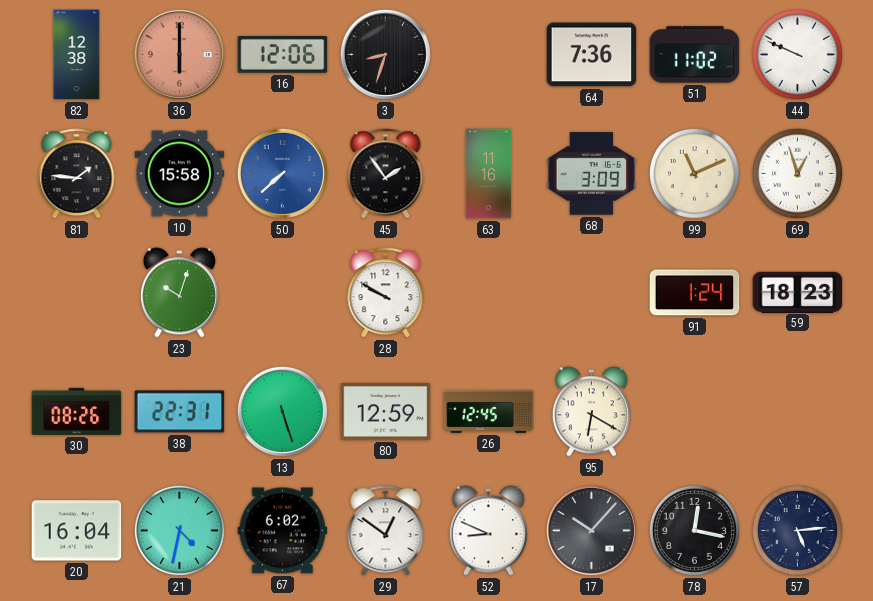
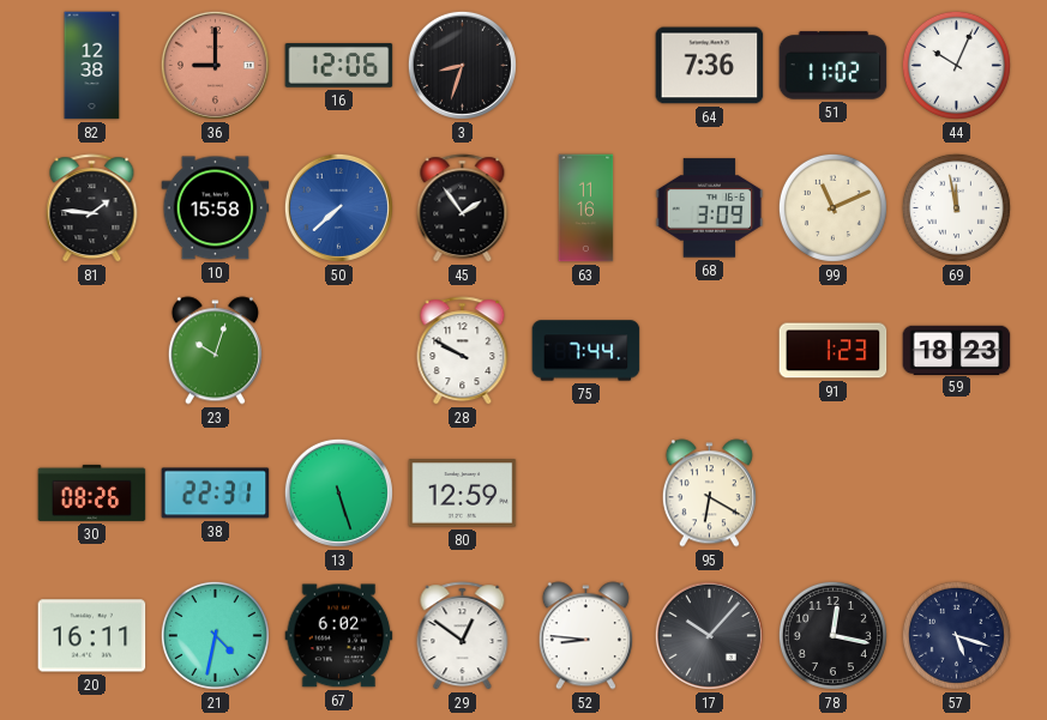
36: 6:00 -> 9:00
44: 9:49 -> 10:04
69: 12:57 -> 11:58
75: none -> 7:44
91: 1:24 -> 1:23
26: 12:45 -> none
20: 16:04 -> 16:11
52: 8:49 -> 8:46
57: 5:14 -> 5:18
